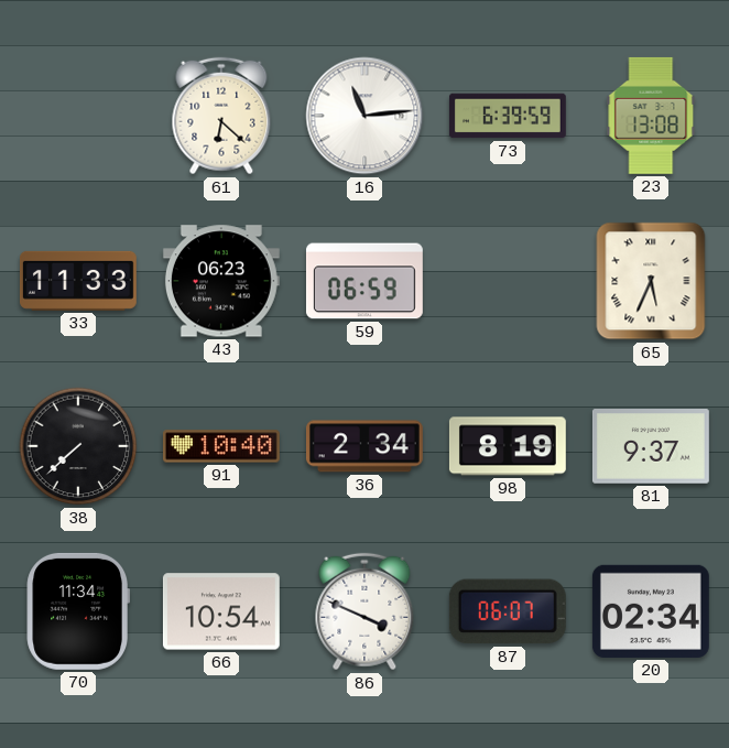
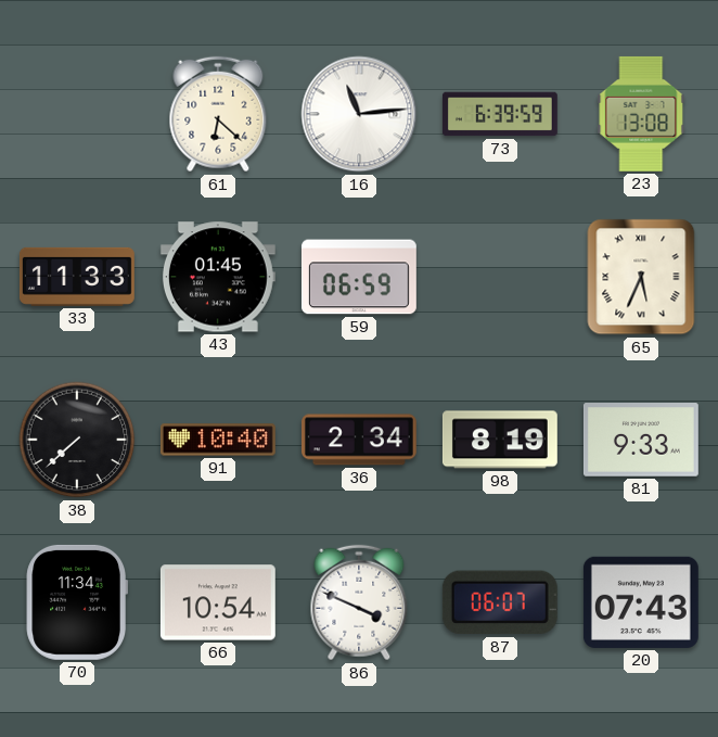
43: 06:23 -> 01:45
81: 9:37 -> 9:33
20: 02:34 -> 07:43
